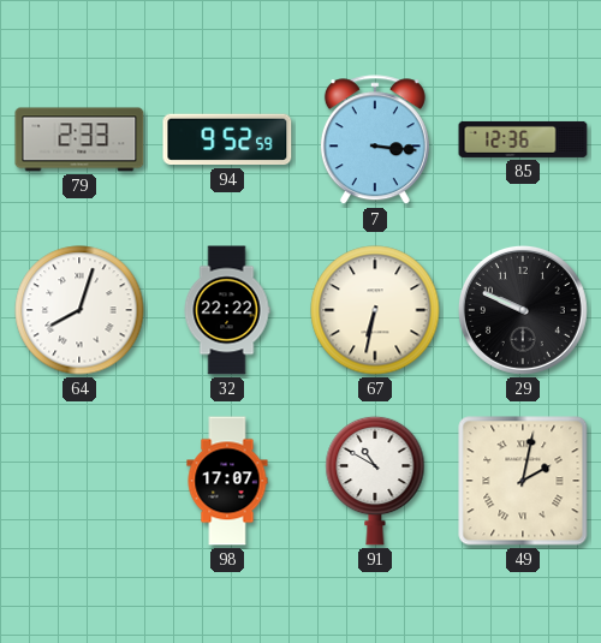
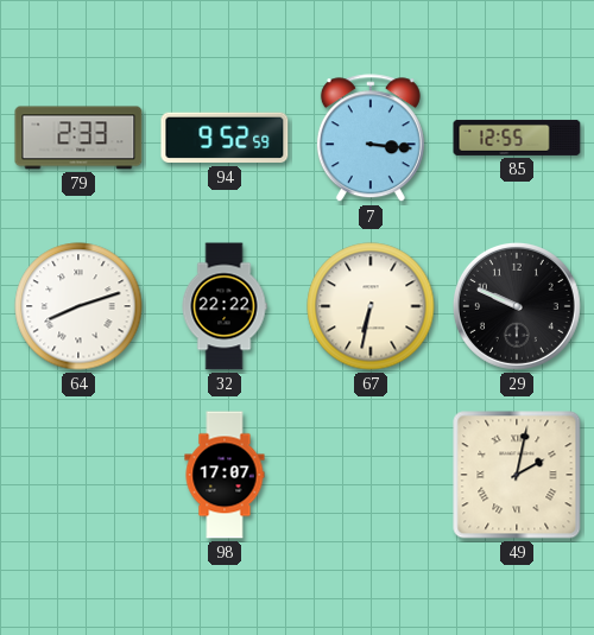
85: 12:36 -> 12:55
64: 8:03 -> 8:12
91: 10:50 -> none
